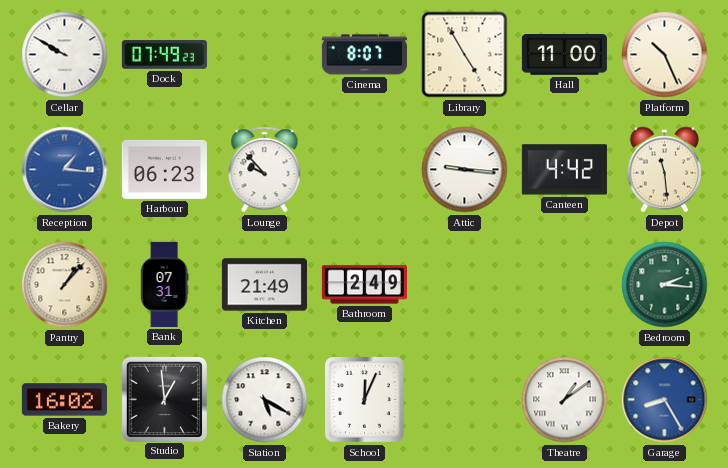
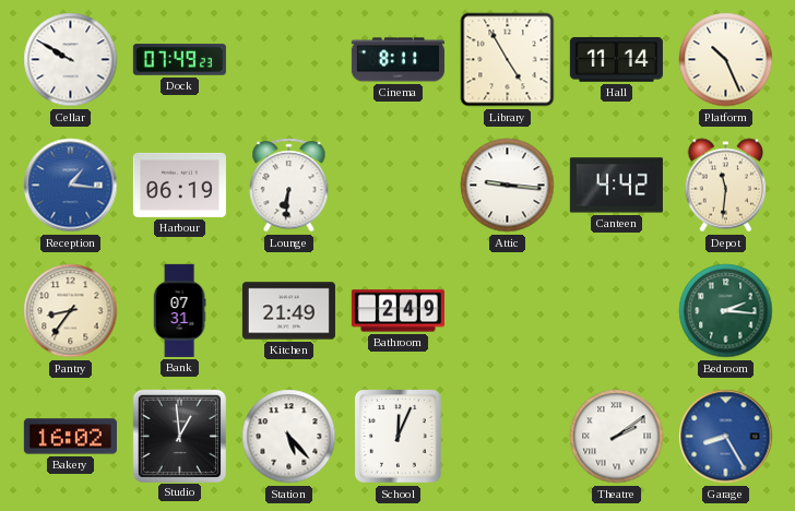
Cinema: 8:07 -> 8:11
Hall: 11:00 -> 11:14
Harbour: 06:23 -> 06:19
Lounge: 9:53 -> 6:31
Depot: 11:29 -> 11:31
Pantry: 1:07 -> 8:36
Station: 5:20 -> 5:23
Theatre: 1:09 -> 2:09
